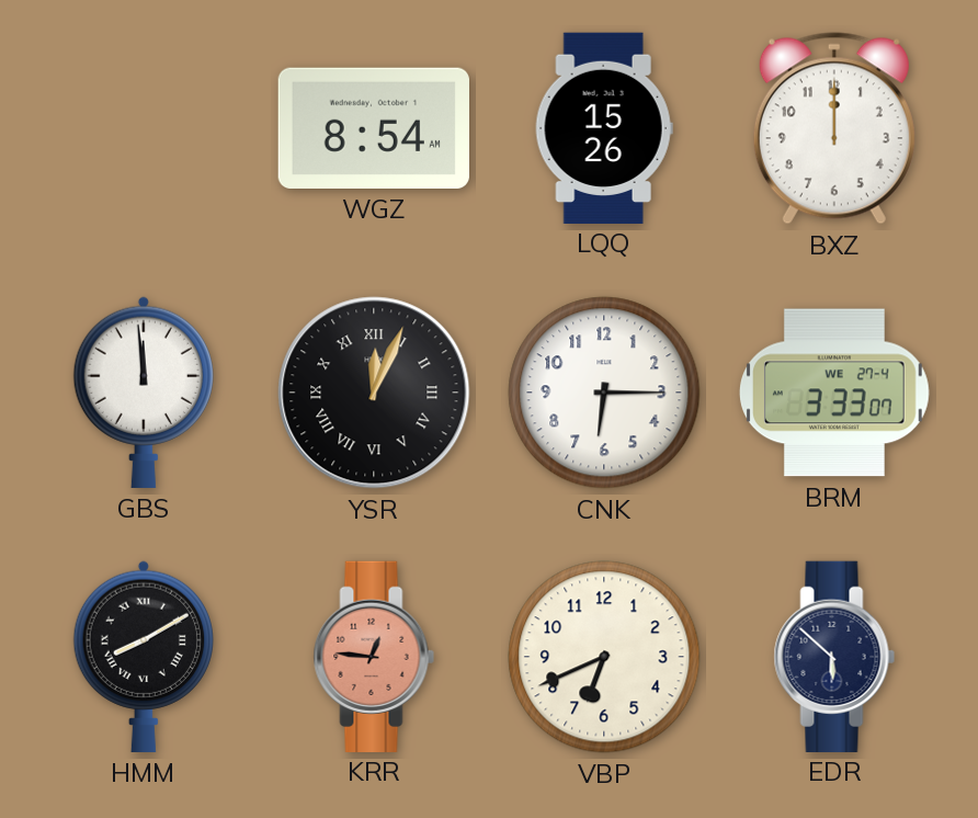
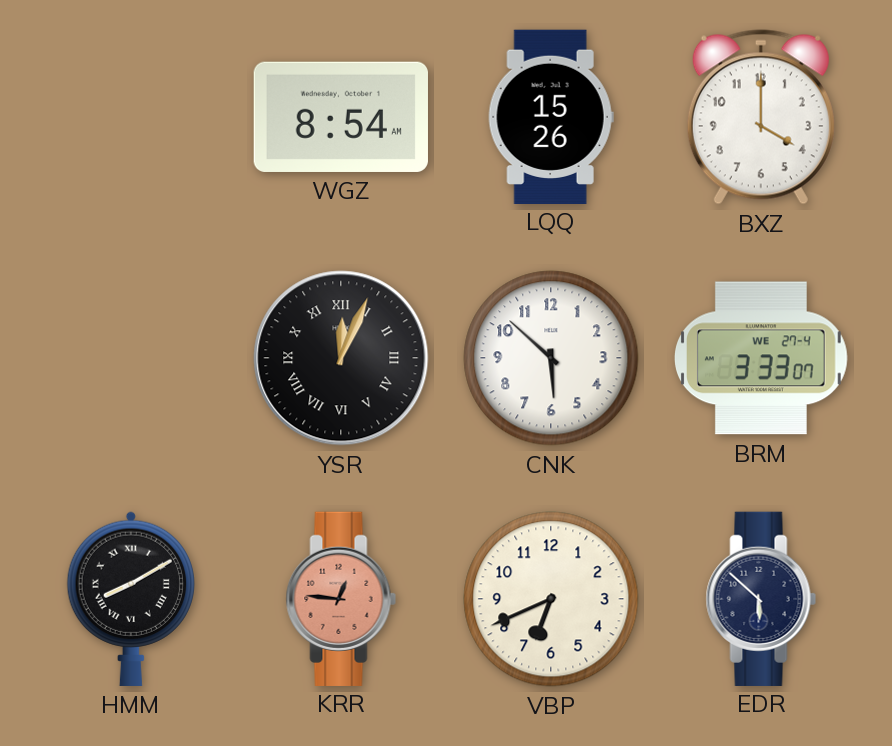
BXZ: 12:00 -> 4:00
GBS: 11:59 -> none
CNK: 6:15 -> 5:52
